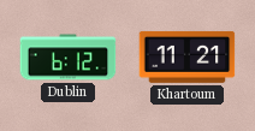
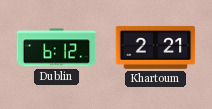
Khartoum: 11:21 -> 2:21
